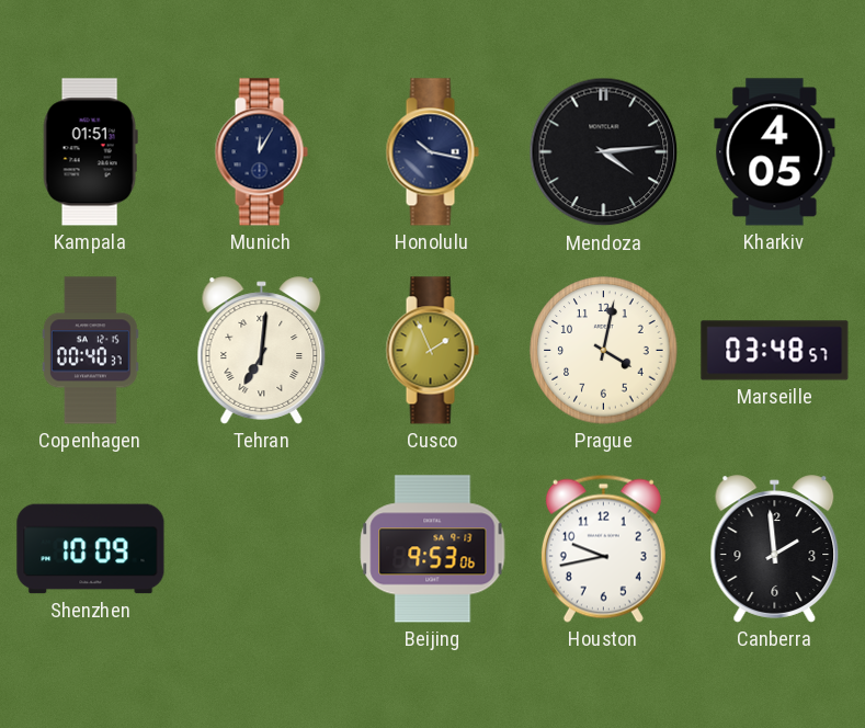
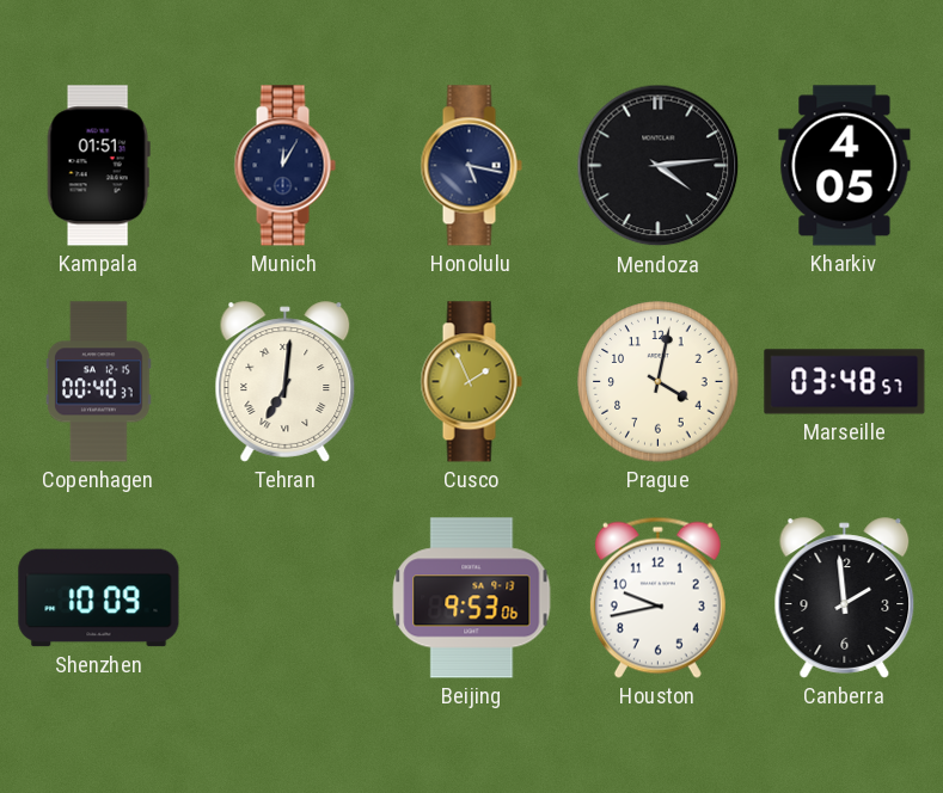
Honolulu: 10:17 -> 5:17
